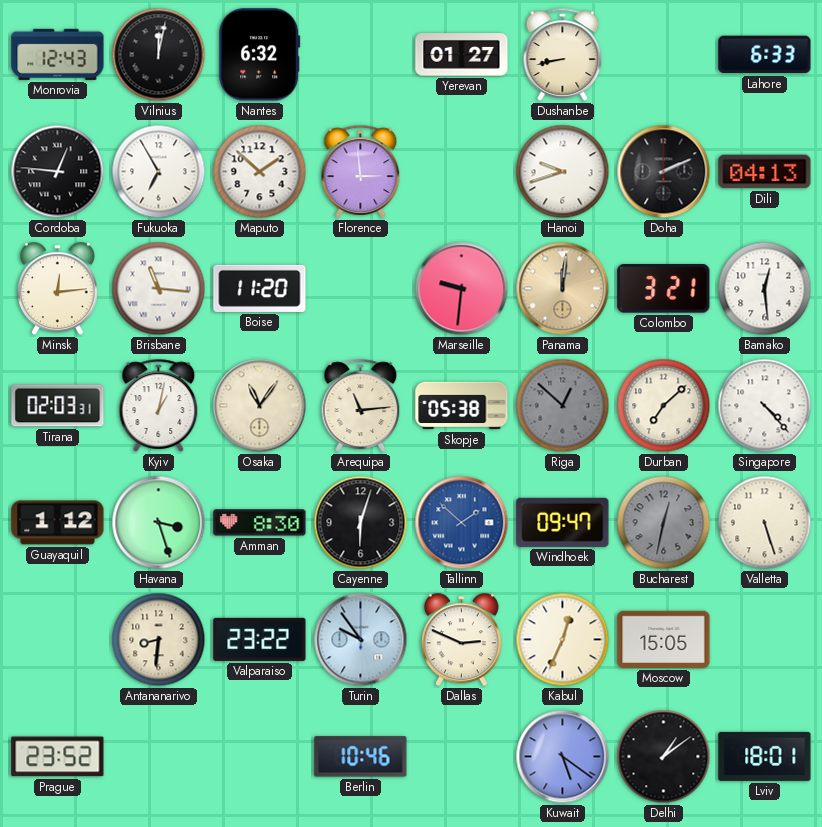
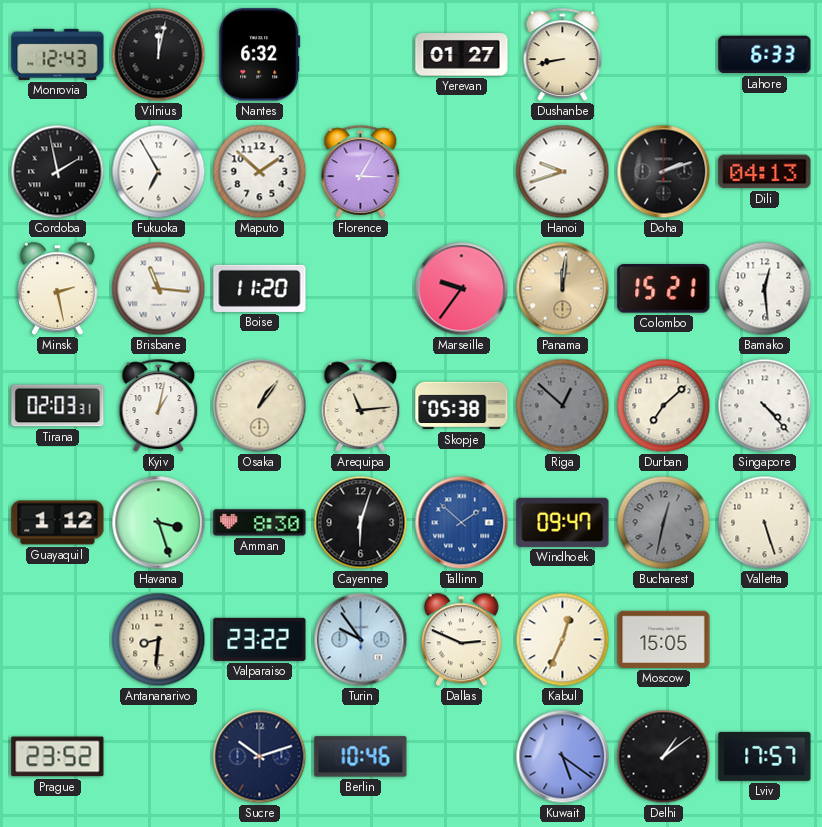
Cordoba: 12:46 -> 1:58
Florence: 2:59 -> 3:05
Doha: 2:11 -> 2:12
Minsk: 12:14 -> 2:28
Marseille: 9:31 -> 9:36
Colombo: 3:21 -> 15:21
Osaka: 11:06 -> 1:06
Sucre: none -> 10:12
Lviv: 18:01 -> 17:57
